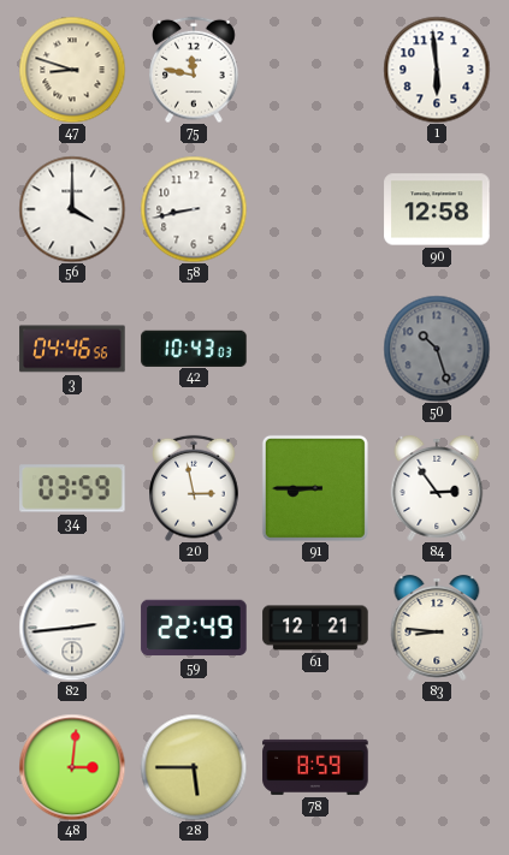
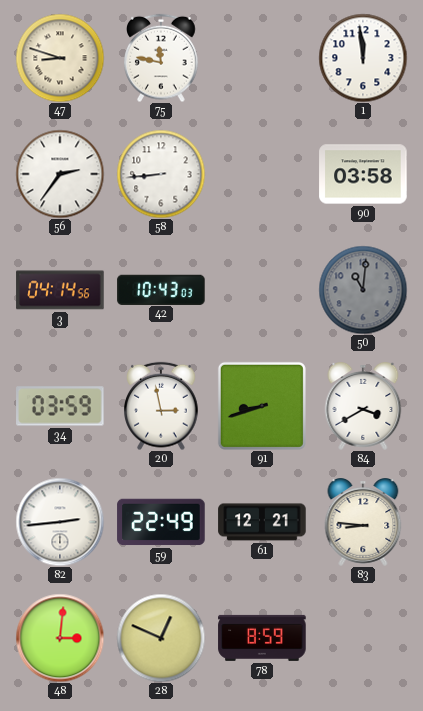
1: 5:59 -> 11:59
56: 4:00 -> 2:36
58: 8:43 -> 8:44
90: 12:58 -> 03:58
3: 04:46 -> 04:14
50: 10:27 -> 11:01
91: 8:45 -> 8:42
84: 2:54 -> 3:40
28: 5:45 -> 12:49
